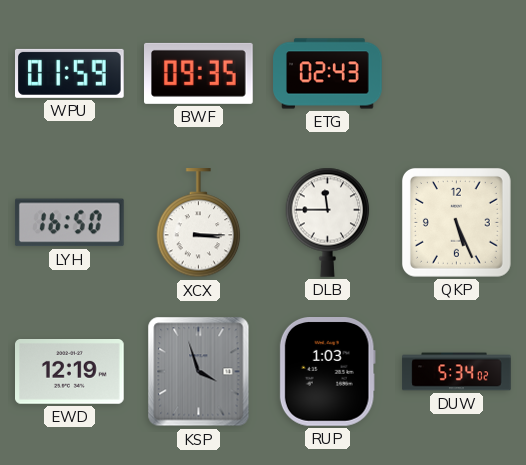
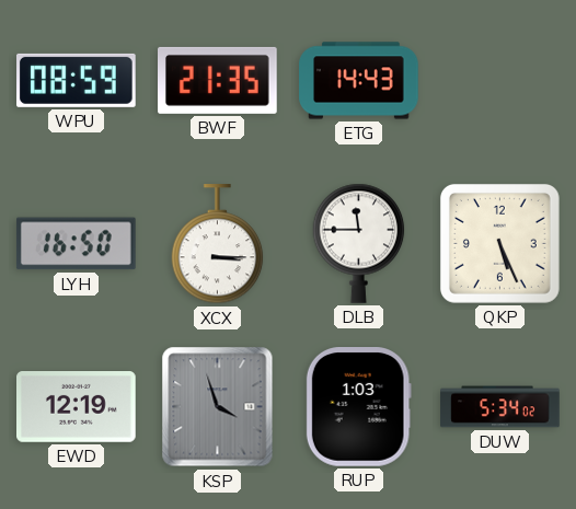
WPU: 01:59 -> 08:59
BWF: 09:35 -> 21:35
ETG: 02:43 -> 14:43
